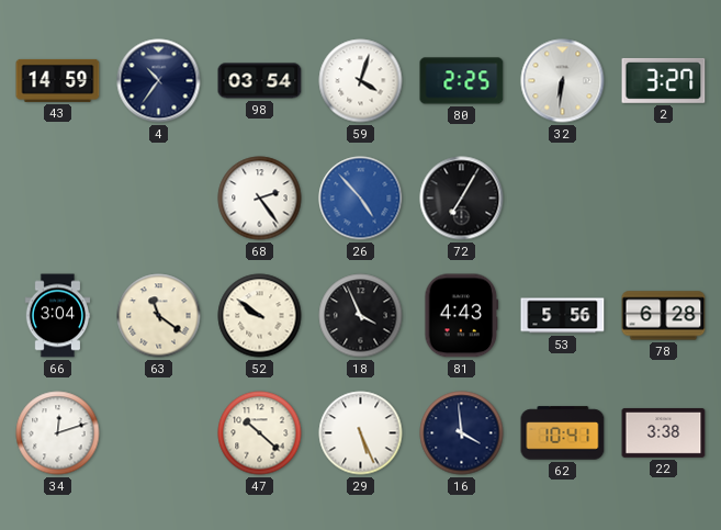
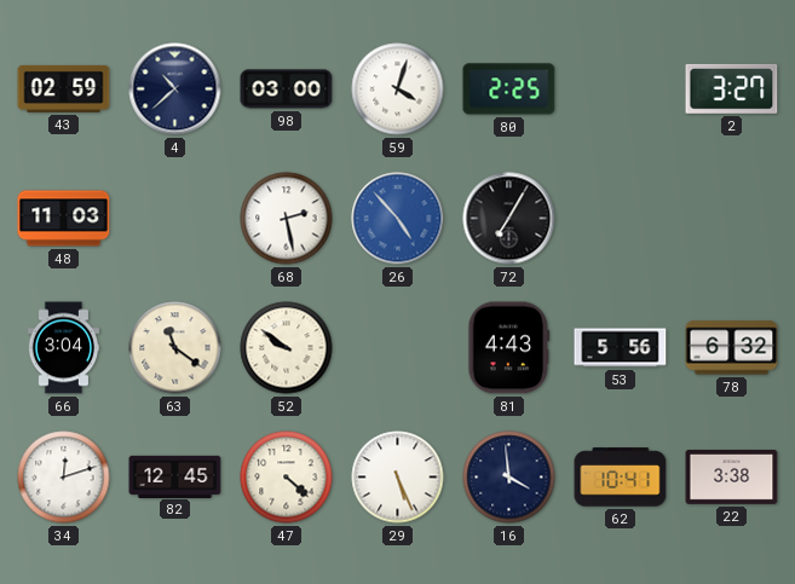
43: 14:59 -> 02:59
4: 10:36 -> 10:38
98: 03:54 -> 03:00
32: 6:31 -> none
48: none -> 11:03
68: 2:24 -> 2:28
18: 3:56 -> none
78: 6:28 -> 6:32
82: none -> 12:45
47: 10:22 -> 4:22
